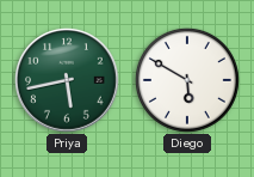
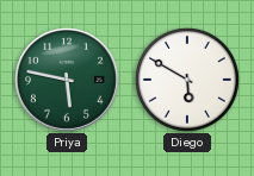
Priya: 5:43 -> 5:47
